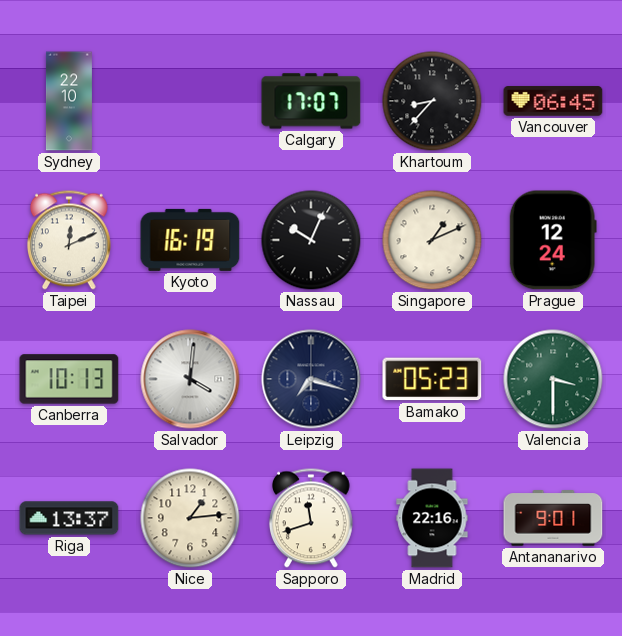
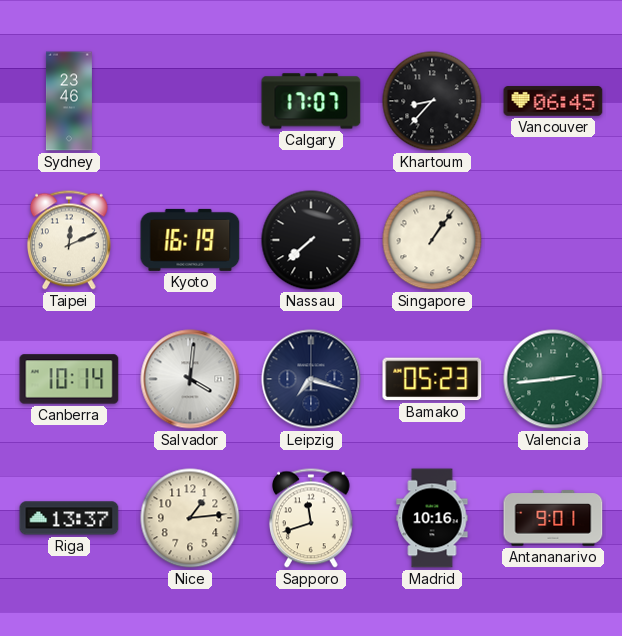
Sydney: 22:10 -> 23:46
Nassau: 10:04 -> 7:38
Singapore: 1:11 -> 1:06
Prague: 12:24 -> none
Canberra: 10:13 -> 10:14
Valencia: 3:30 -> 2:44
Madrid: 22:16 -> 10:16
